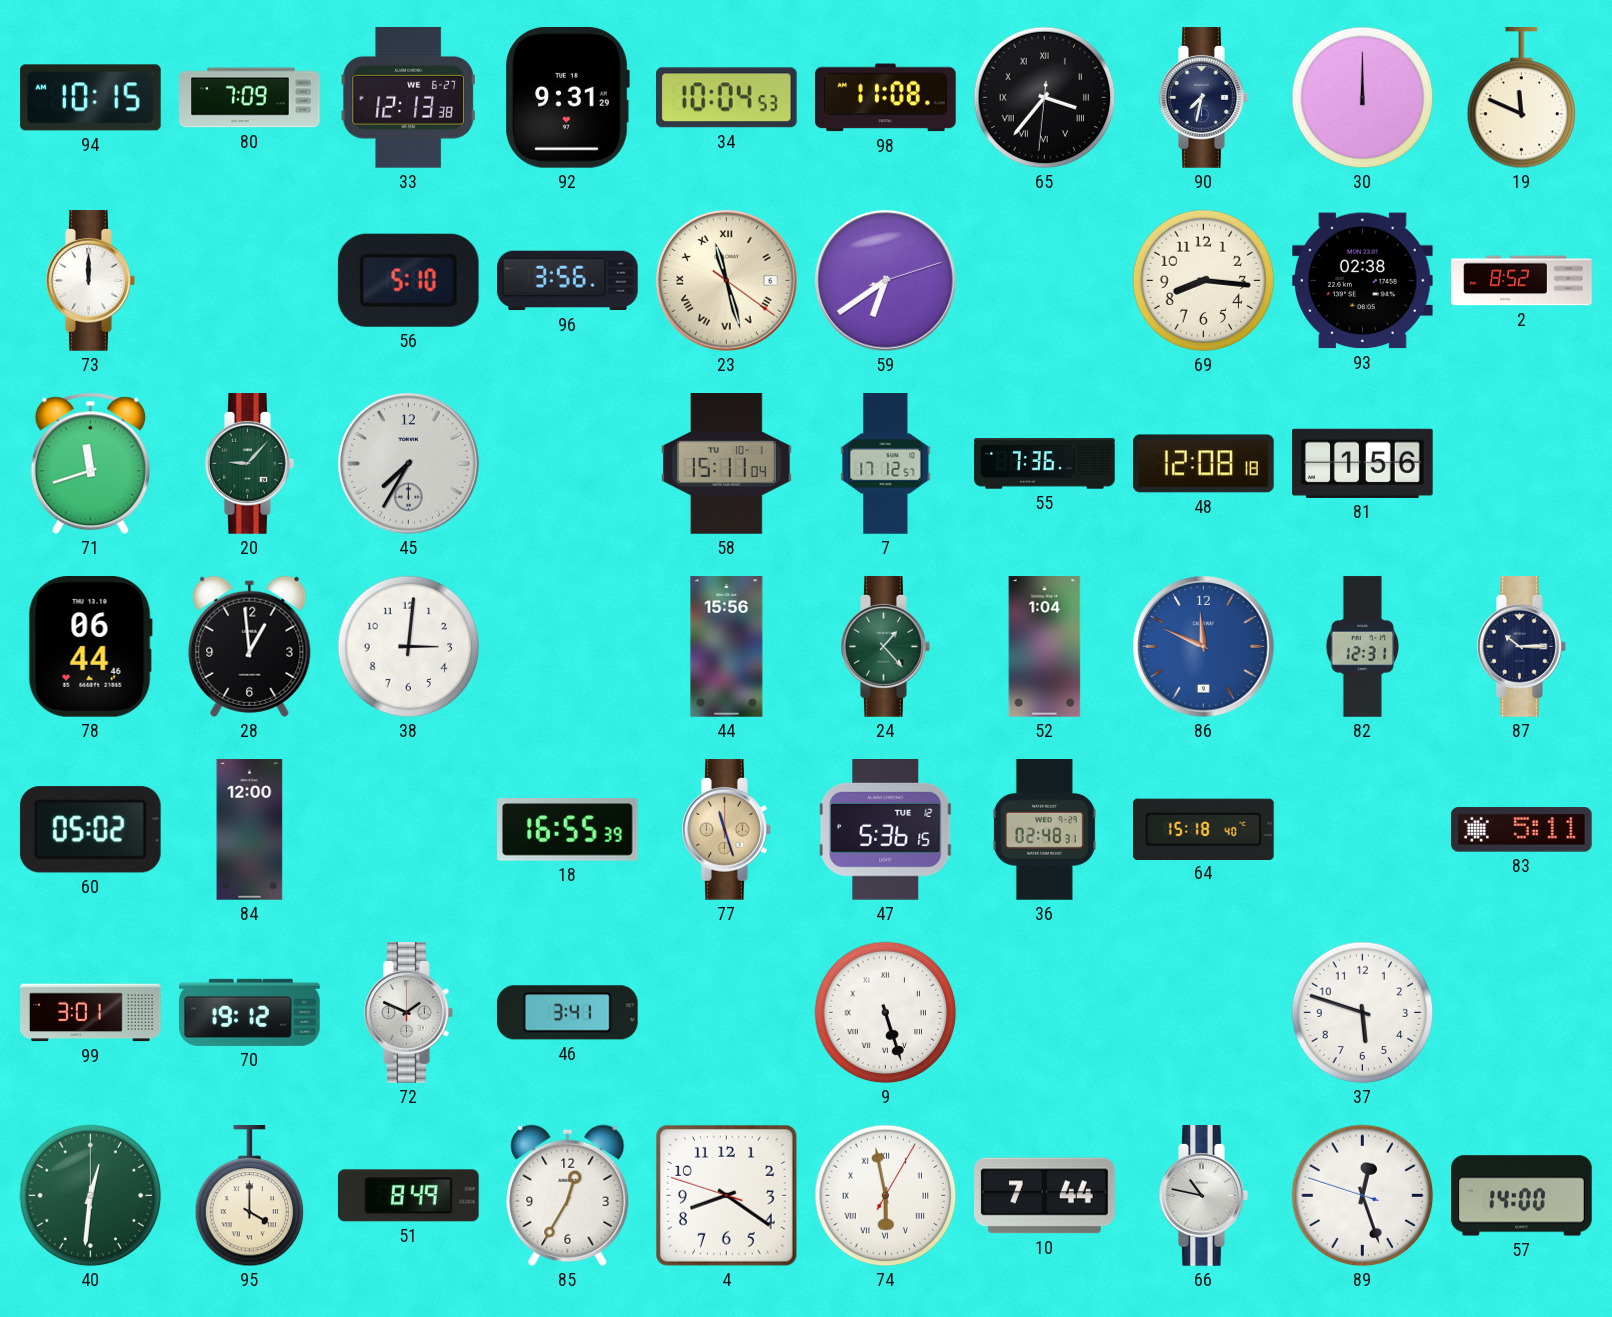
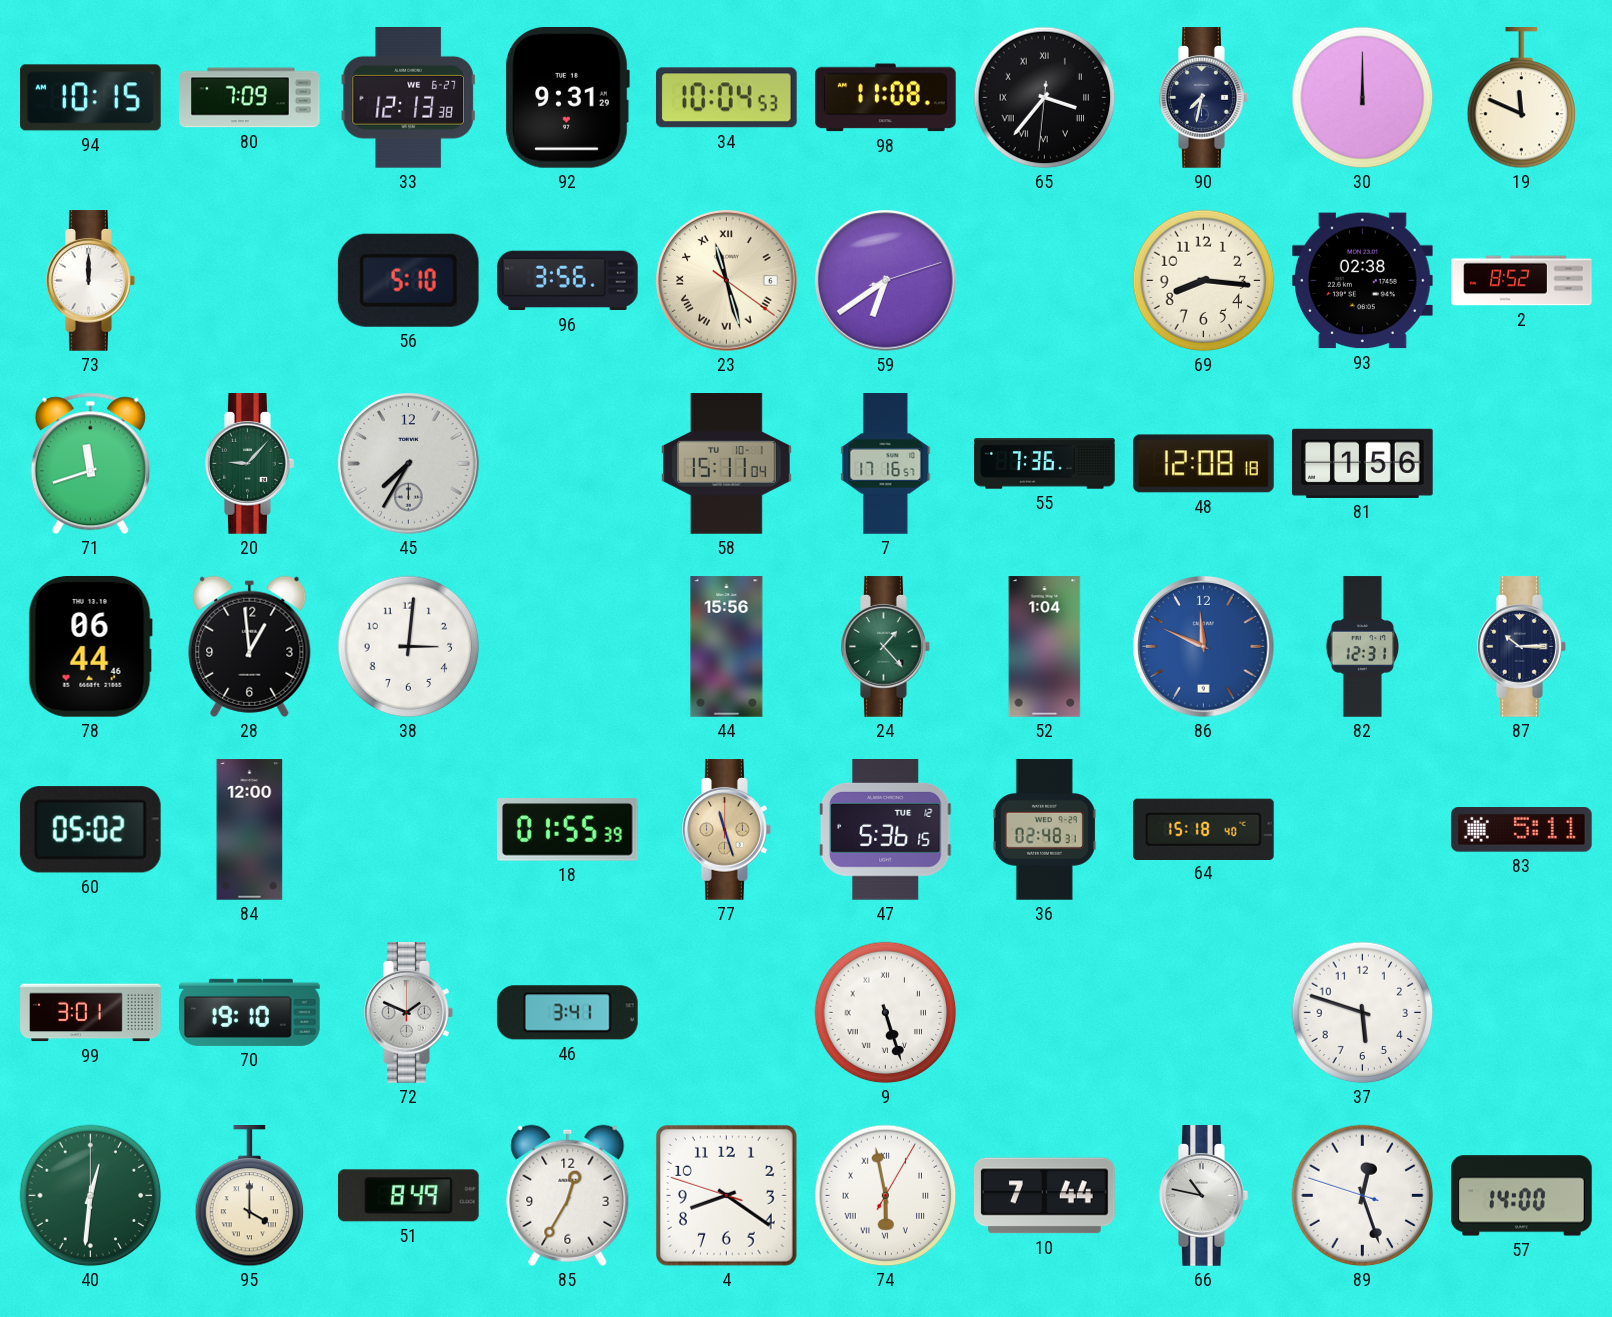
7: 17:12 -> 17:16
18: 16:55 -> 01:55
70: 19:12 -> 19:10
